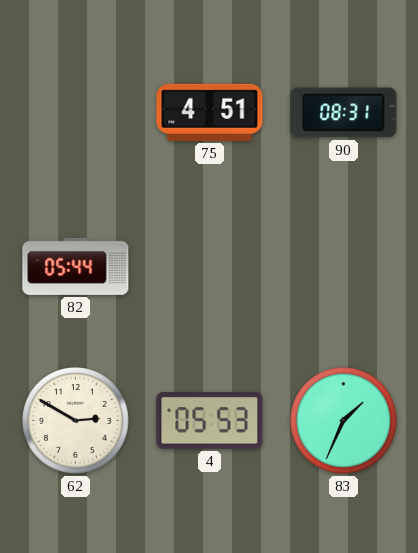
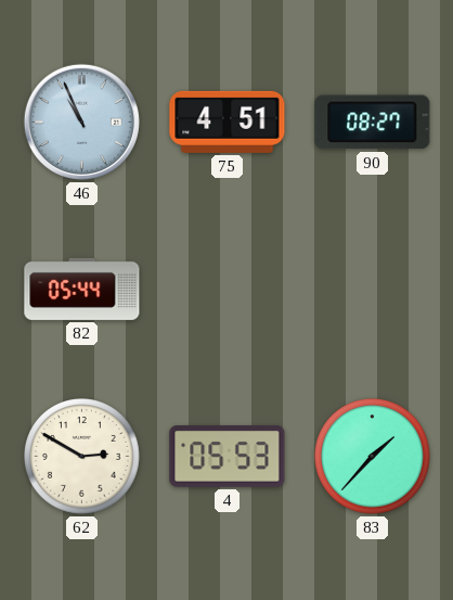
46: none -> 10:56
90: 08:31 -> 08:27
83: 1:34 -> 1:37
